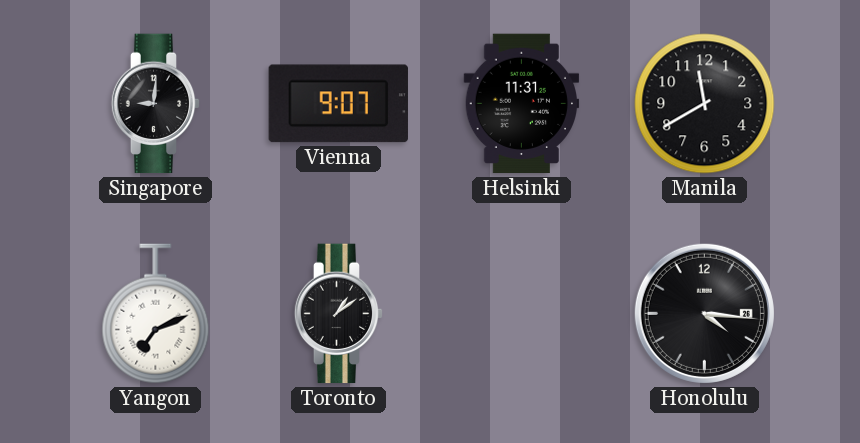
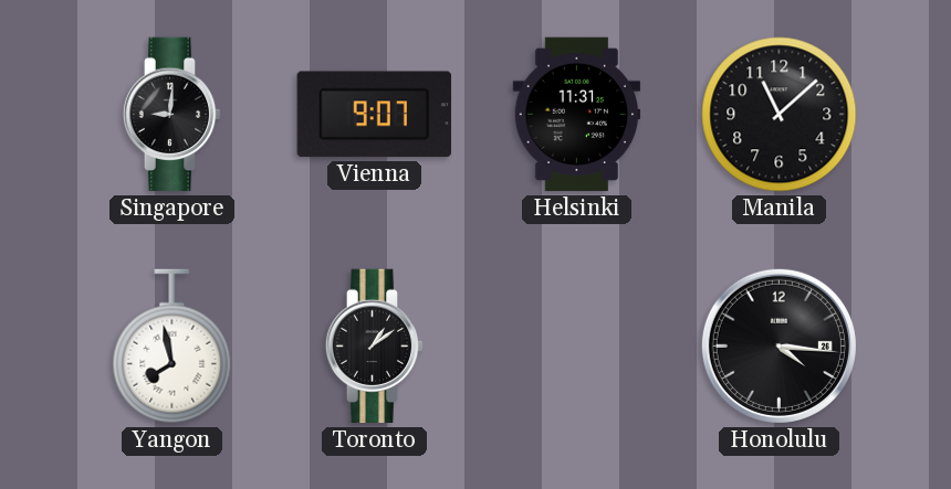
Manila: 11:40 -> 11:08
Yangon: 7:11 -> 7:58
